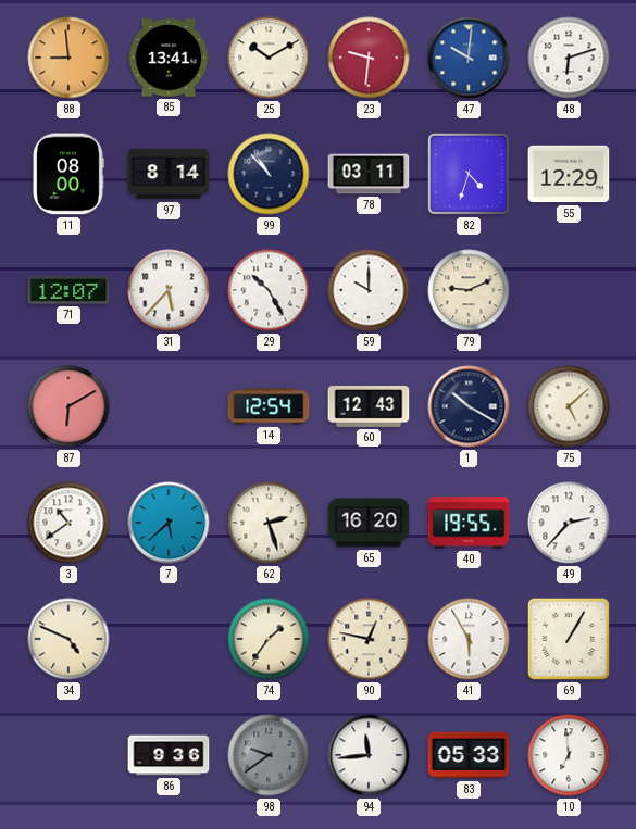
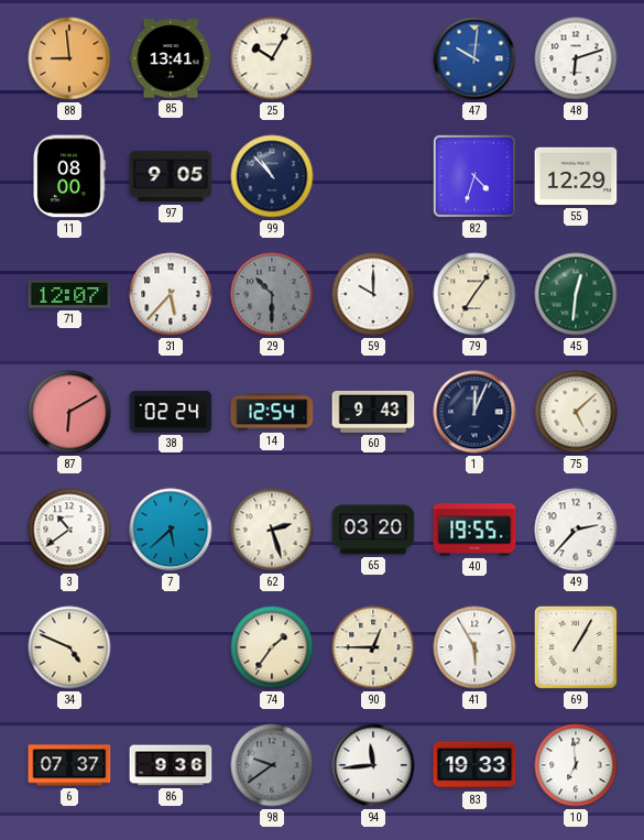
25: 10:10 -> 10:05
23: 9:31 -> none
97: 8:14 -> 9:05
78: 03:11 -> none
29: 10:25 -> 10:30
29 dial: white -> grey
79: 9:11 -> 7:06
45: none -> 12:31
38: none -> 02:24
60: 12:43 -> 9:43
1: 10:20 -> 12:04
65: 16:20 -> 03:20
90: 12:47 -> 12:45
6: none -> 07:37
83: 05:33 -> 19:33
